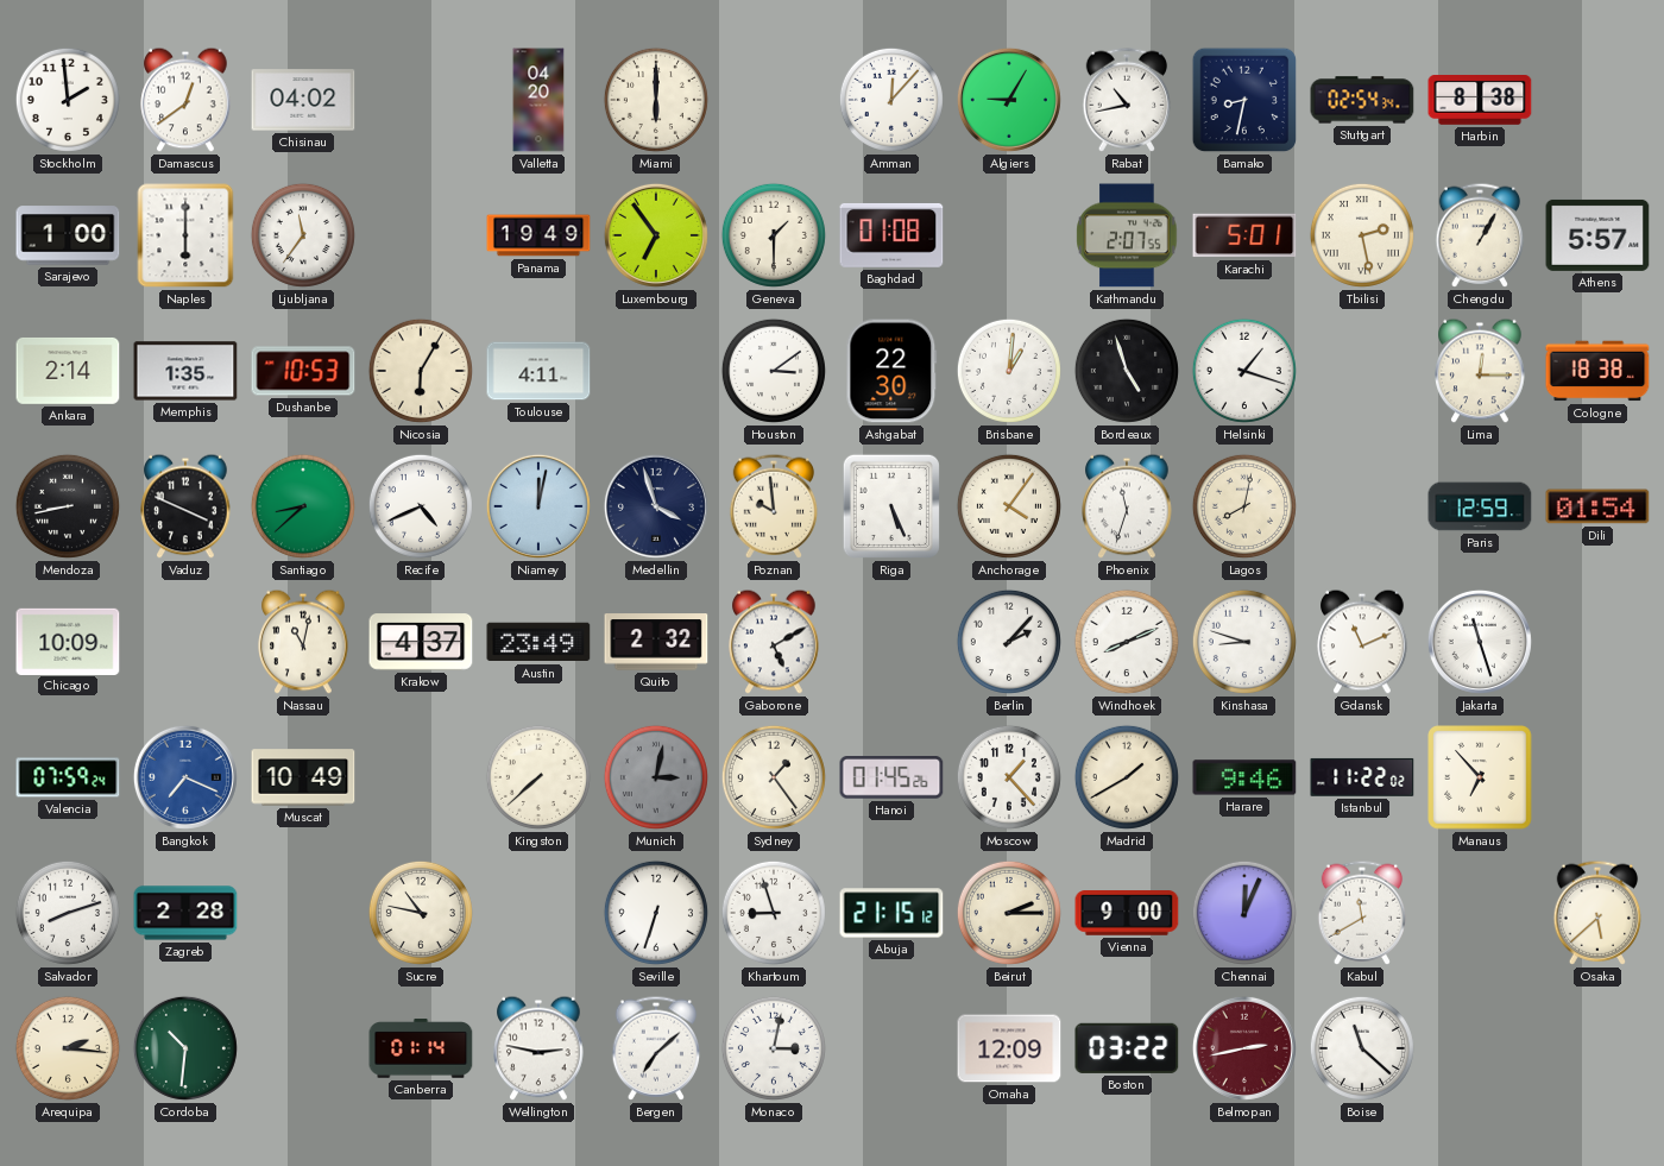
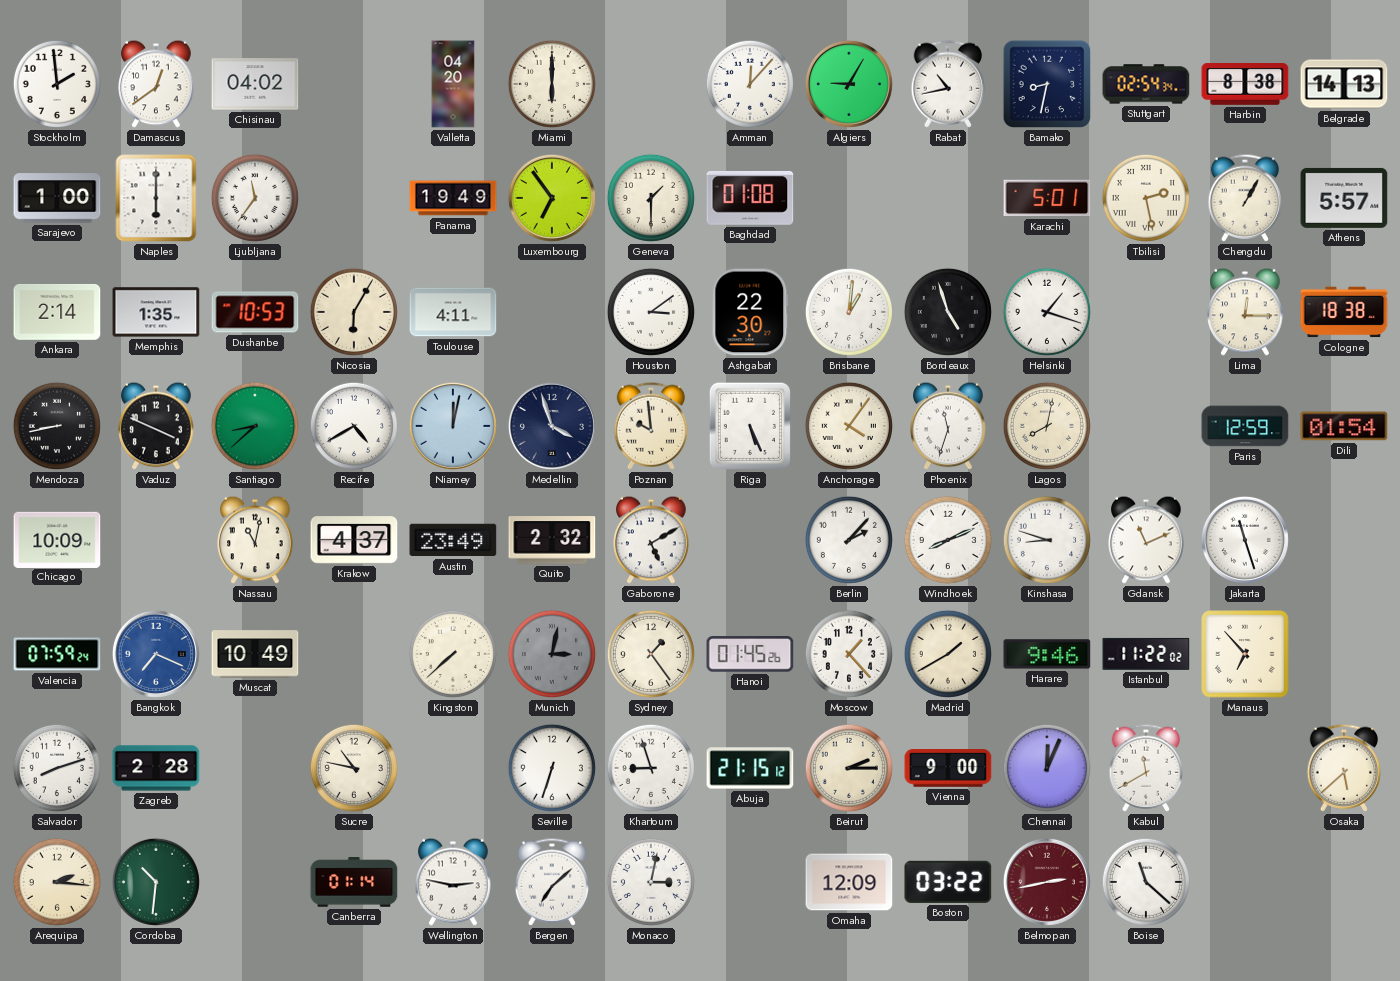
Belgrade: none -> 14:13
Kathmandu: 2:07 -> none
Recife: 4:41 -> 4:40
